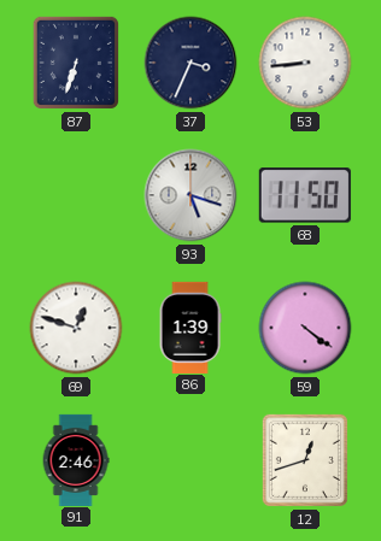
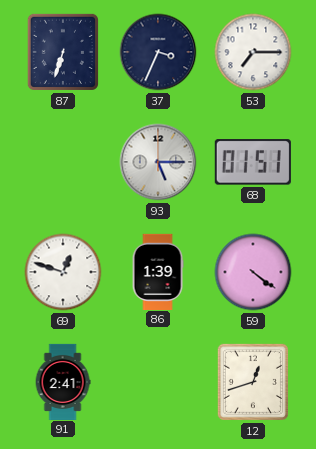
53: 8:44 -> 7:15
93: 5:18 -> 5:15
68: 11:50 -> 01:51
91: 2:46 -> 2:41
